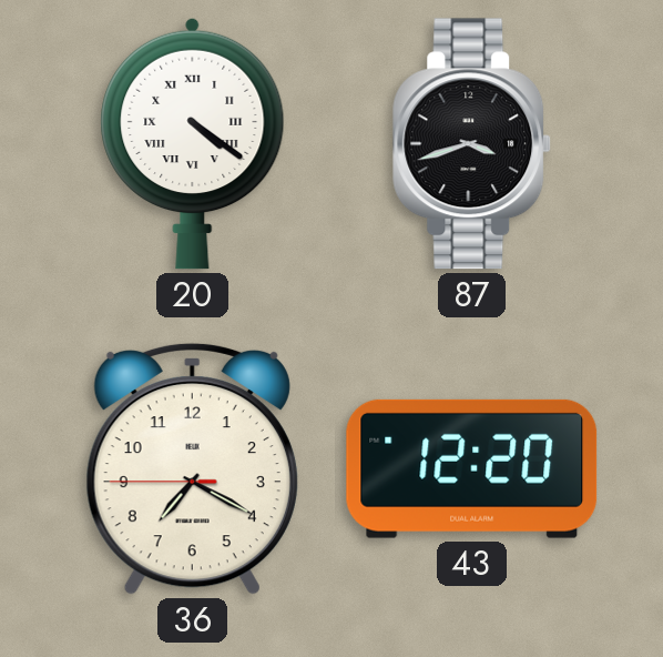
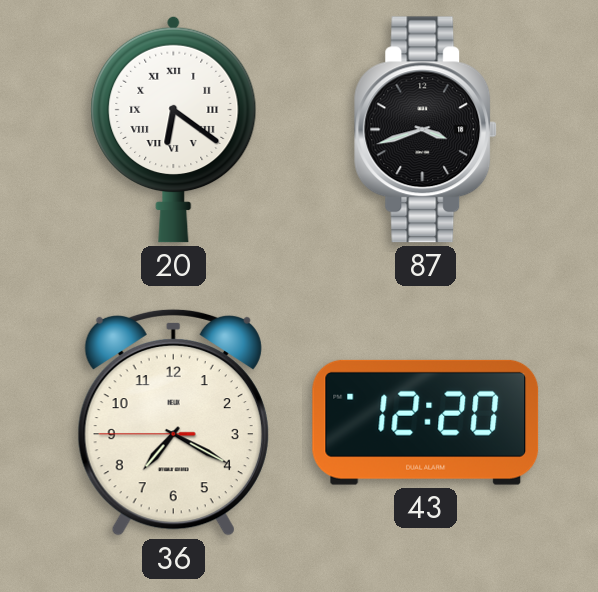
20: 4:21 -> 6:21
